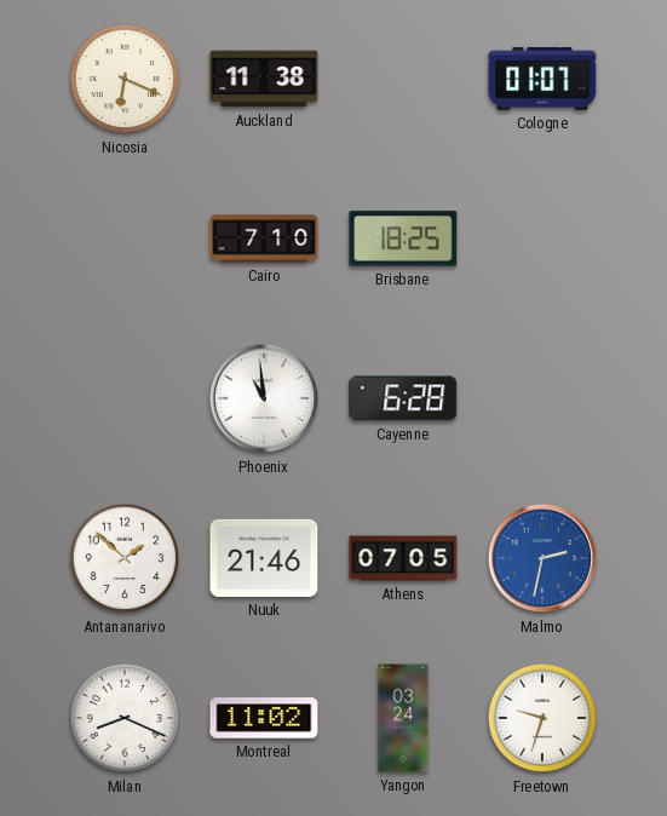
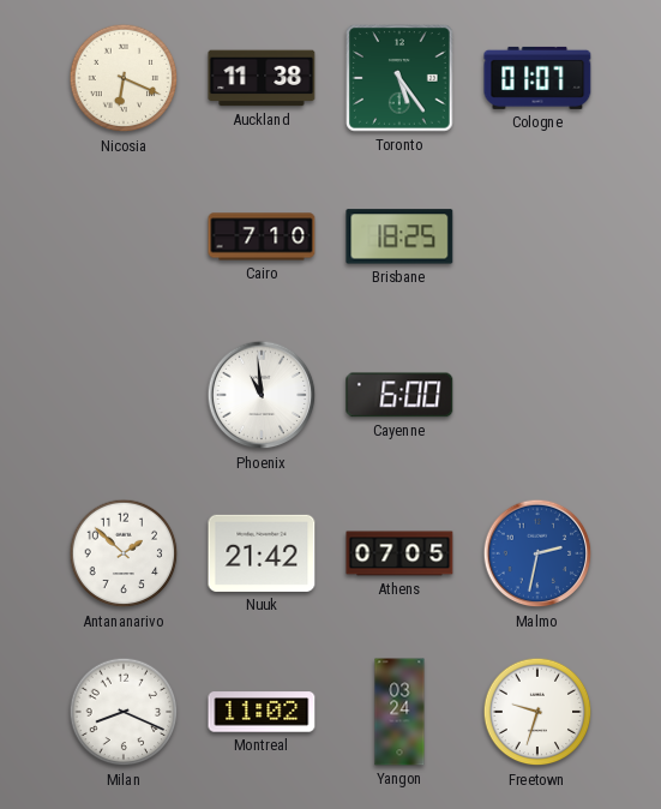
Toronto: none -> 5:24
Cayenne: 6:28 -> 6:00
Nuuk: 21:46 -> 21:42
